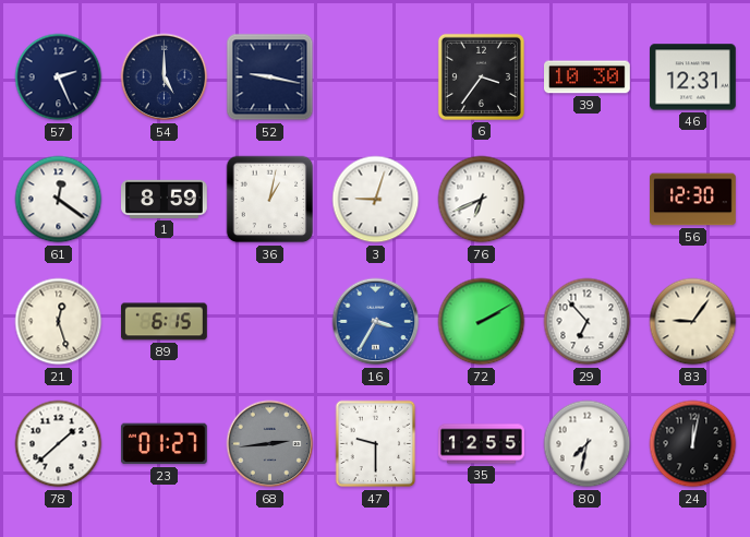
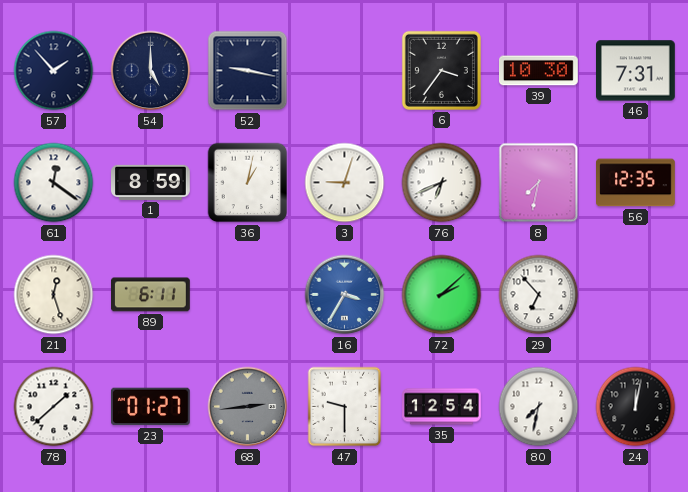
57: 2:26 -> 1:53
46: 12:31 -> 7:31
8: none -> 7:32
56: 12:30 -> 12:35
89: 6:15 -> 6:11
72: 2:10 -> 2:08
83: 9:06 -> none
35: 12:55 -> 12:54
